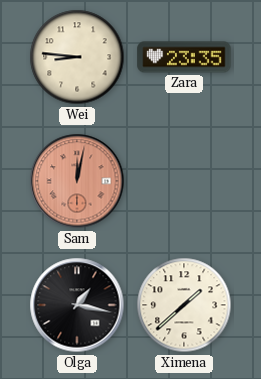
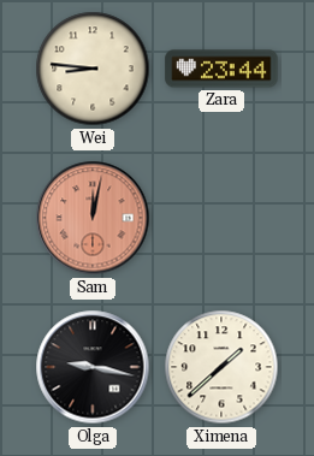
Zara: 23:35 -> 23:44
Olga: 1:17 -> 9:17
